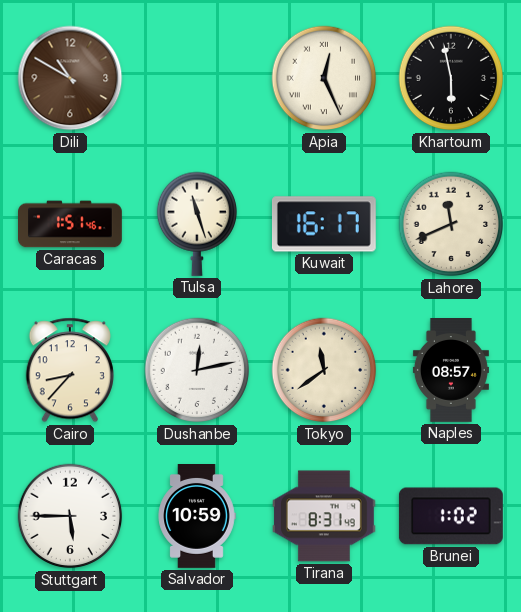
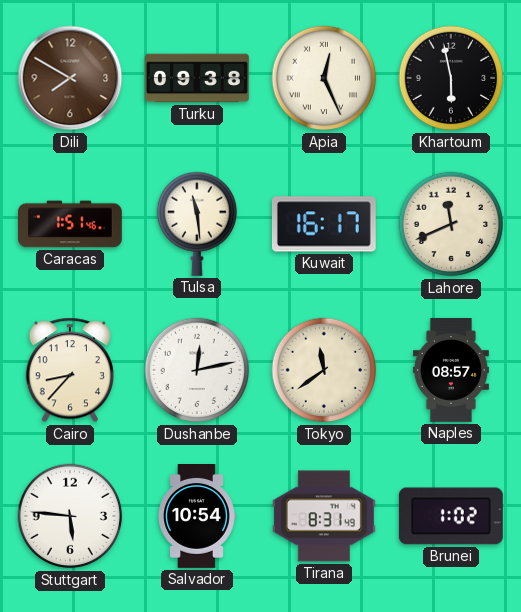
Dili: 10:50 -> 7:50
Turku: none -> 09:38
Tulsa: 11:27 -> 11:29
Stuttgart: 5:45 -> 5:46
Salvador: 10:59 -> 10:54
